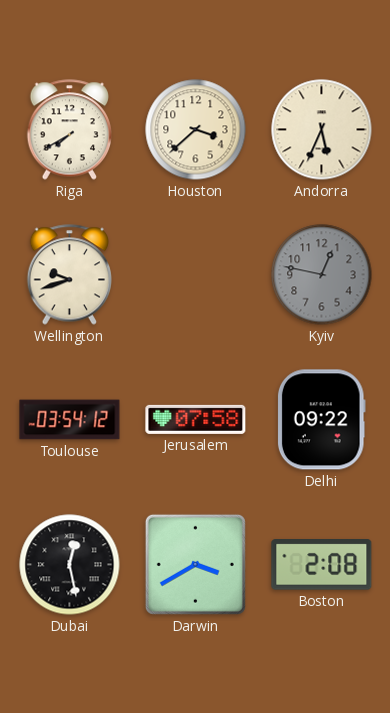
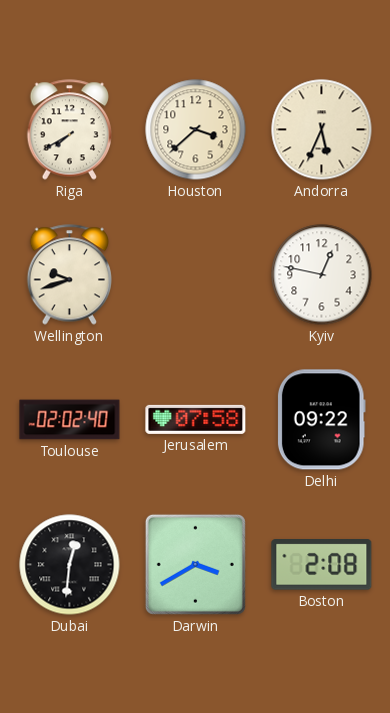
Kyiv dial: grey -> white
Toulouse: 03:54 -> 02:02
Dubai: 12:28 -> 12:31
